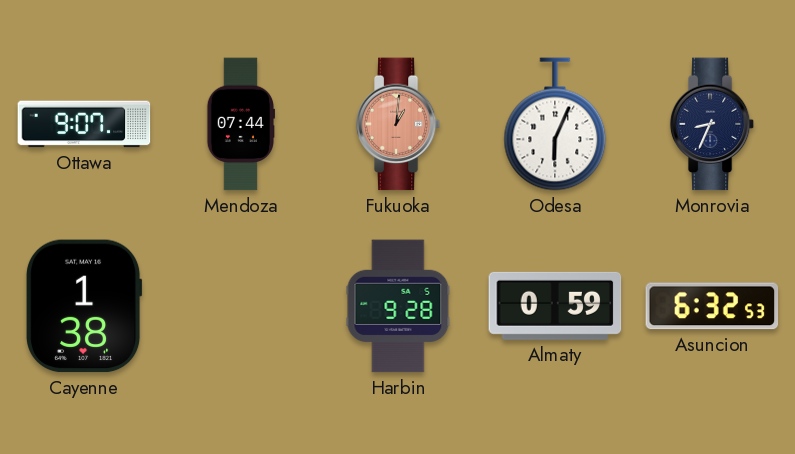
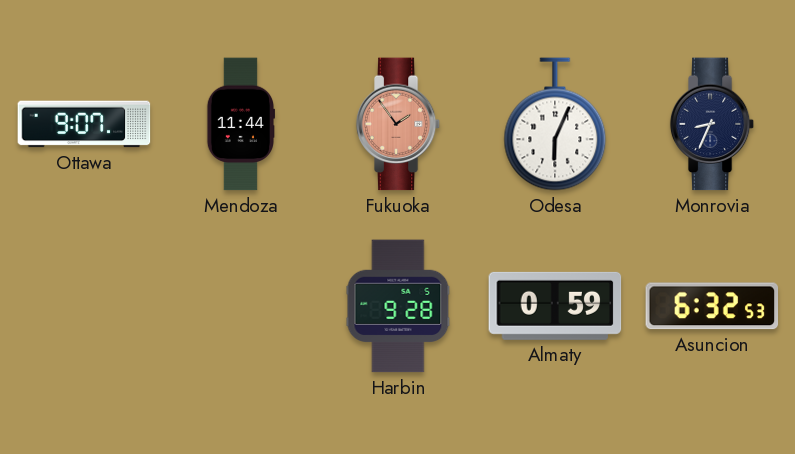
Mendoza: 07:44 -> 11:44
Fukuoka: 1:01 -> 1:54
Cayenne: 1:38 -> none
